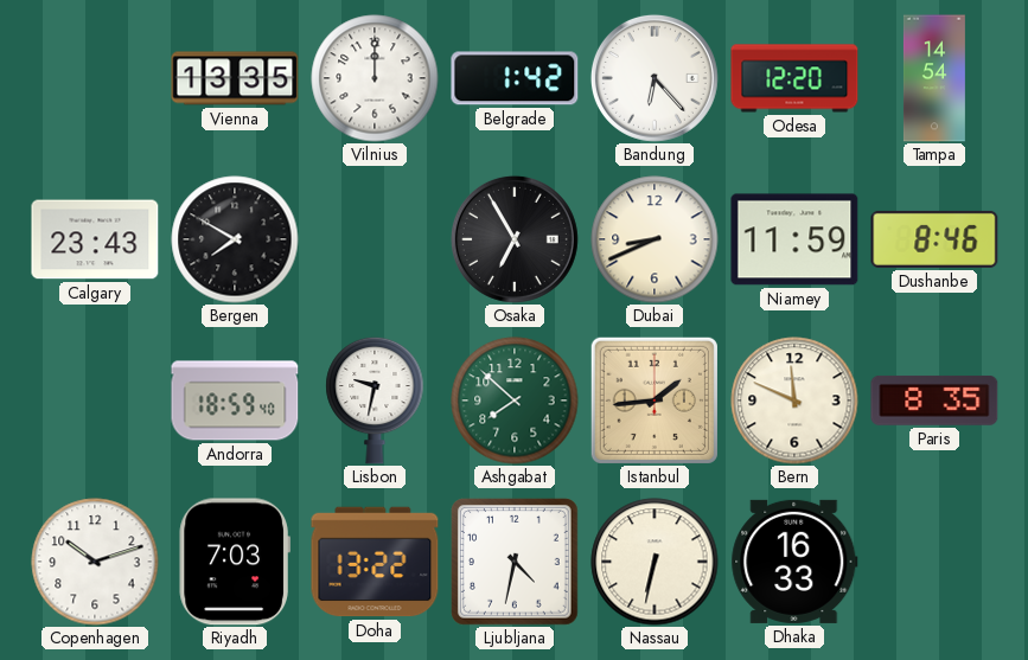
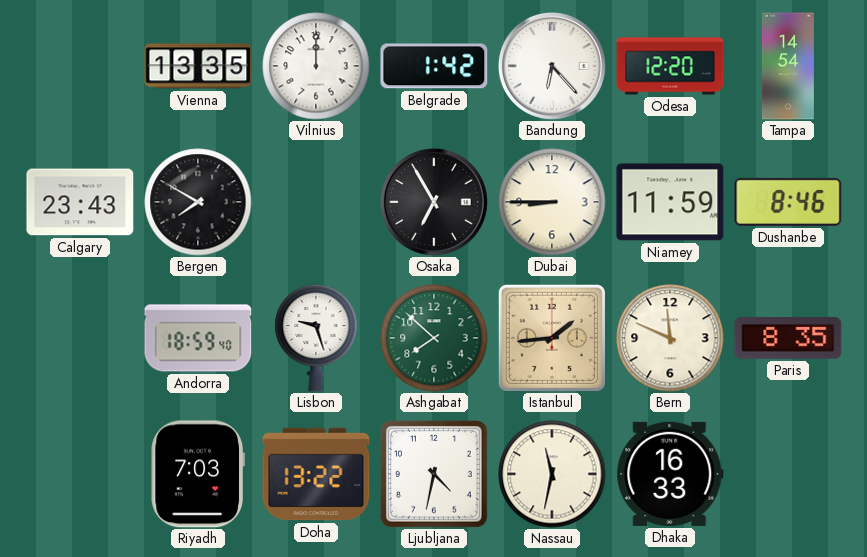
Dubai: 8:41 -> 8:45
Lisbon: 9:32 -> 9:27
Copenhagen: 10:12 -> none
Nassau: 6:32 -> 11:32
